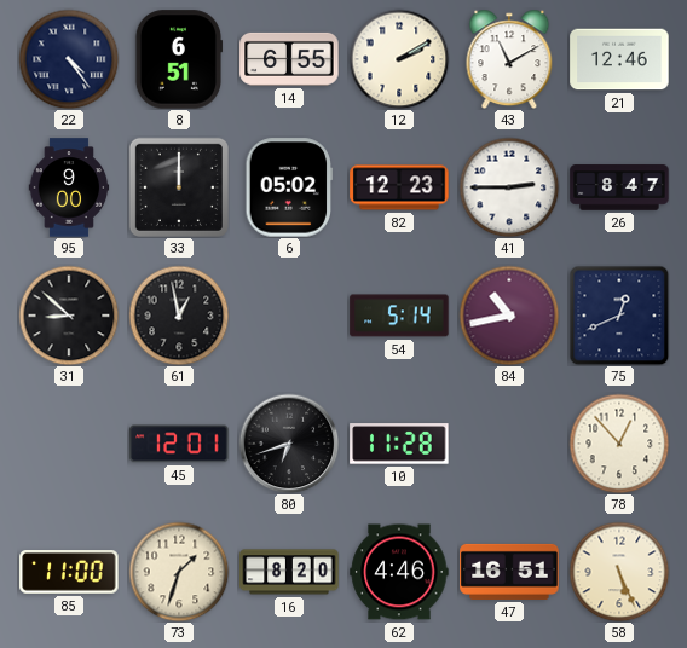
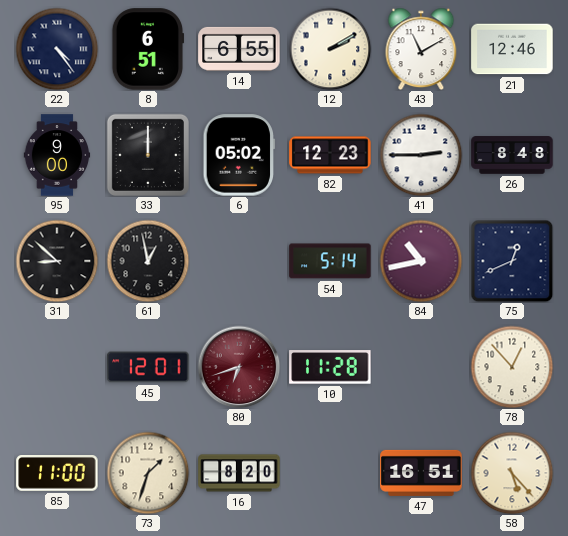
26: 8:47 -> 8:48
80 dial: black -> burgundy
62: 4:46 -> none
58: 5:26 -> 5:23
